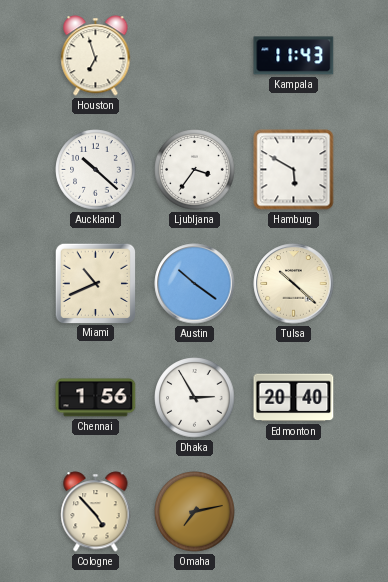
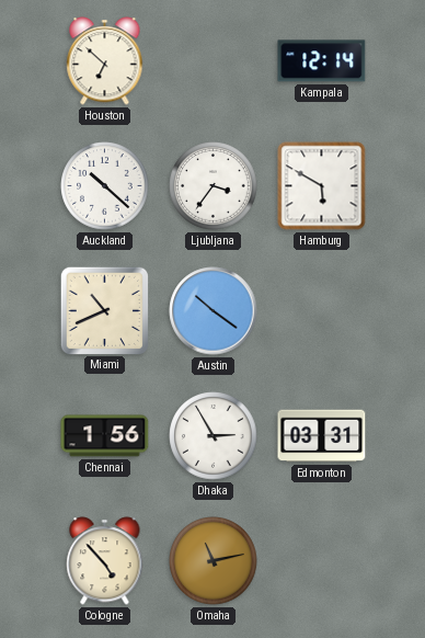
Houston: 6:57 -> 6:52
Kampala: 11:43 -> 12:14
Tulsa: 10:22 -> none
Edmonton: 20:40 -> 03:31
Omaha: 7:13 -> 11:13
